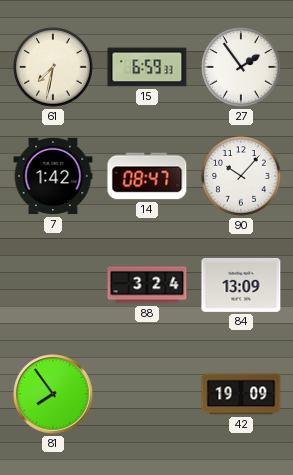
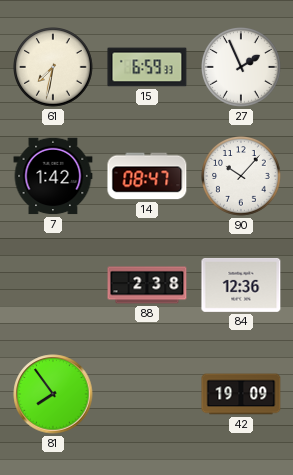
27: 1:54 -> 1:56
88: 3:24 -> 2:38
84: 13:09 -> 12:36
